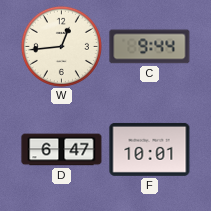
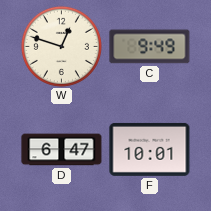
W: 12:44 -> 12:48
C: 9:44 -> 9:49
